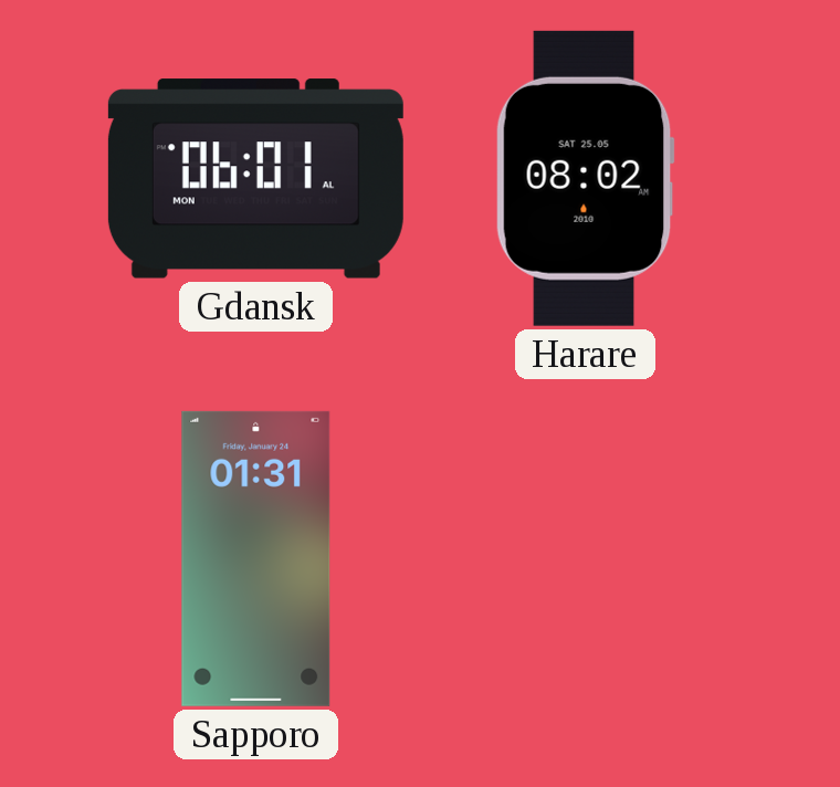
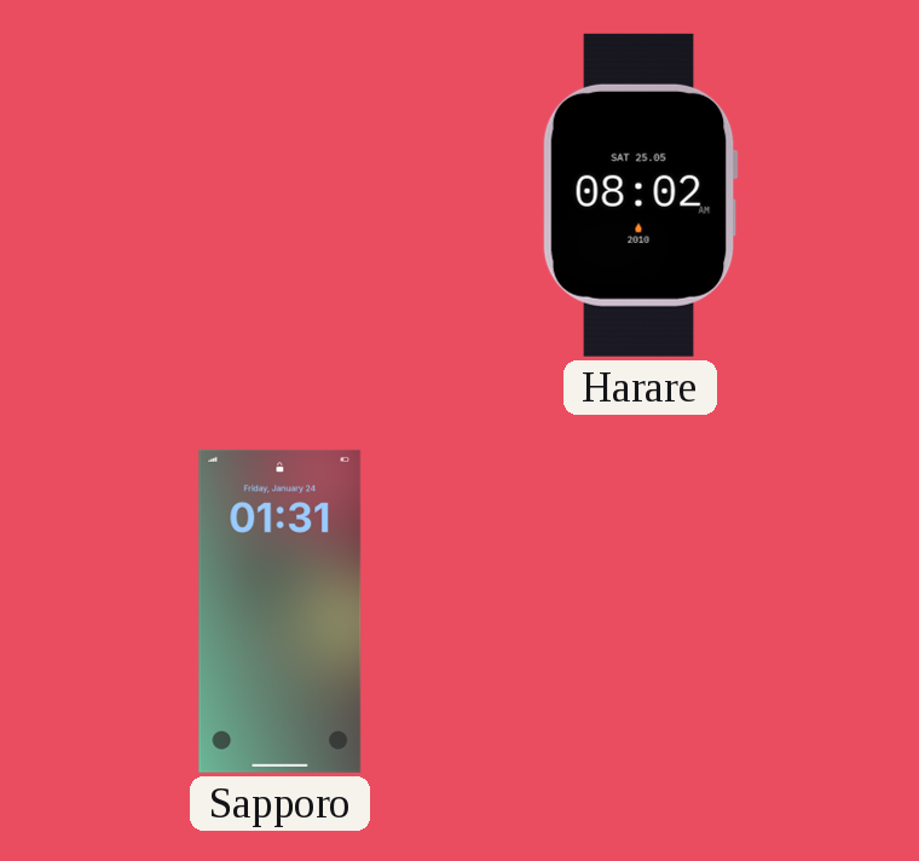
Gdansk: 06:01 -> none
